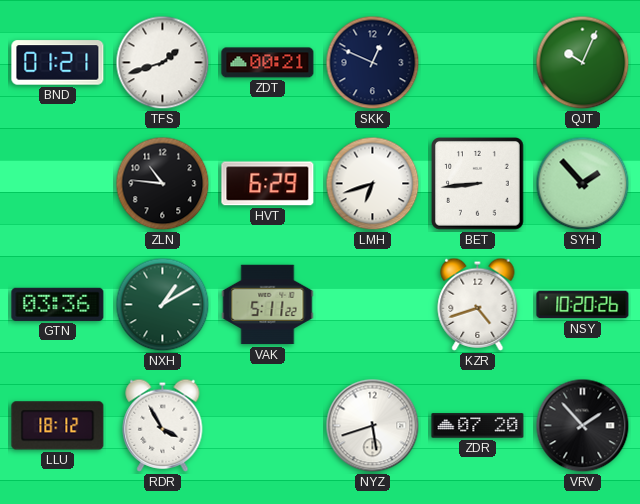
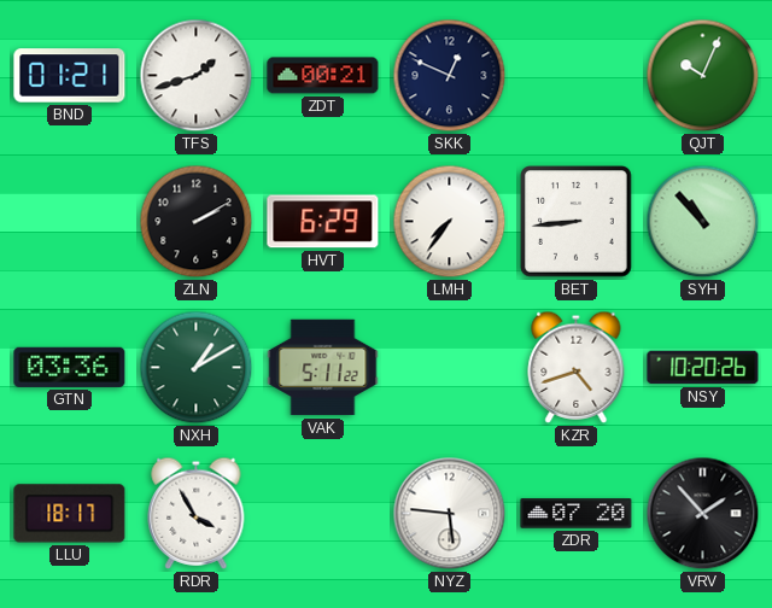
ZLN: 10:46 -> 2:10
LMH: 6:42 -> 7:36
SYH: 1:53 -> 10:53
LLU: 18:12 -> 18:17
NYZ: 5:42 -> 5:46
